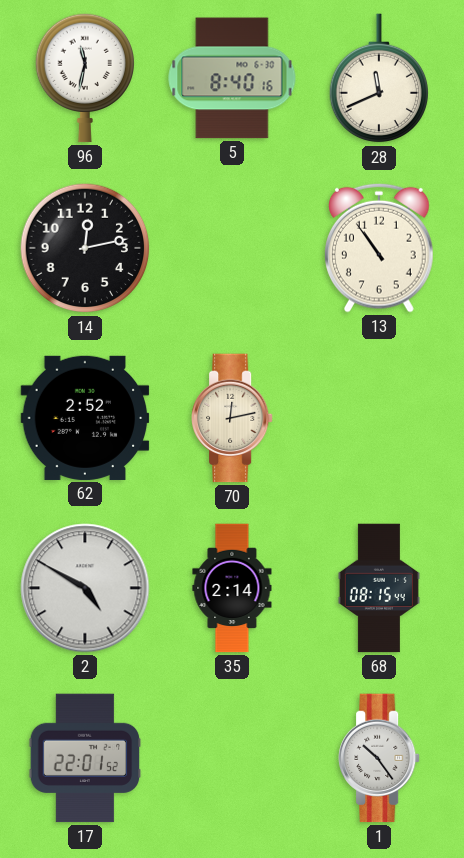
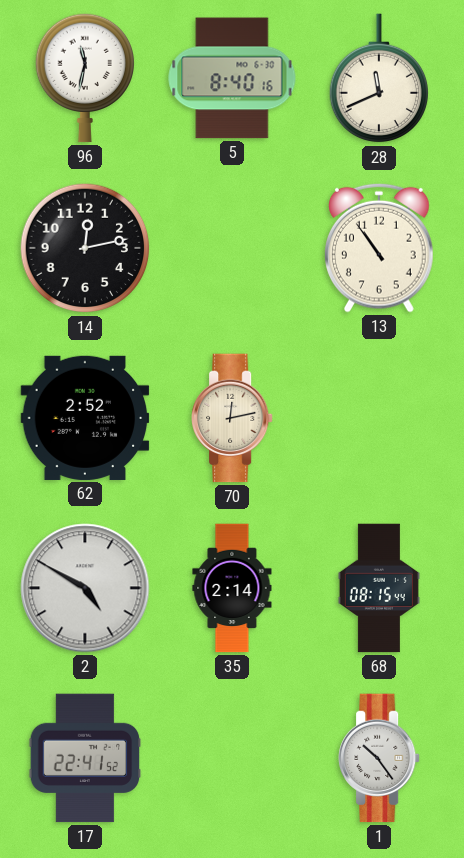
17: 22:01 -> 22:41
